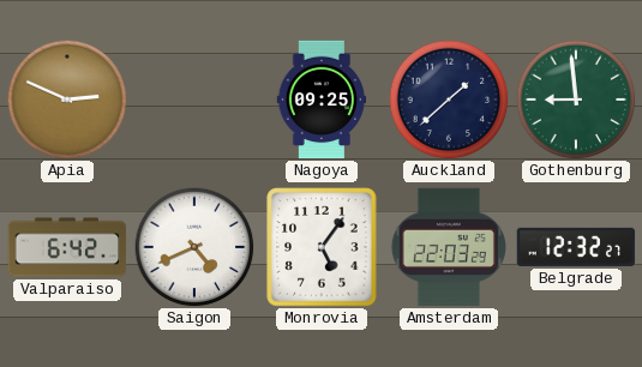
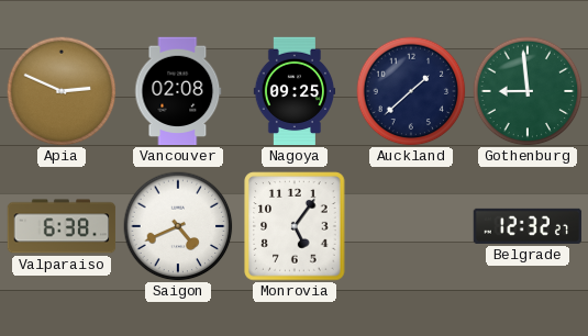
Vancouver: none -> 02:08
Valparaiso: 6:42 -> 6:38
Amsterdam: 22:03 -> none
